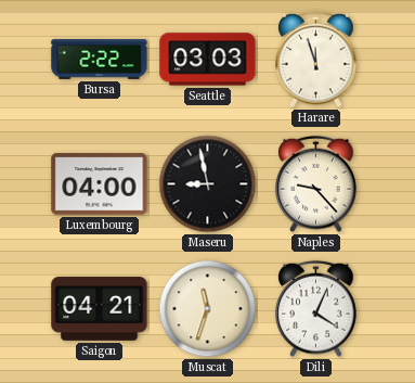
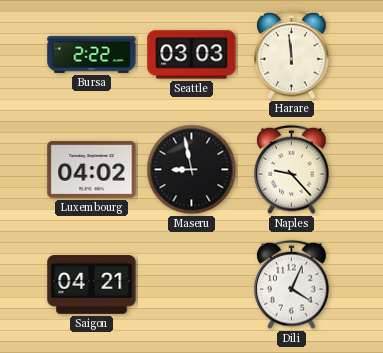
Harare: 11:57 -> 11:59
Luxembourg: 04:00 -> 04:02
Muscat: 11:33 -> none
